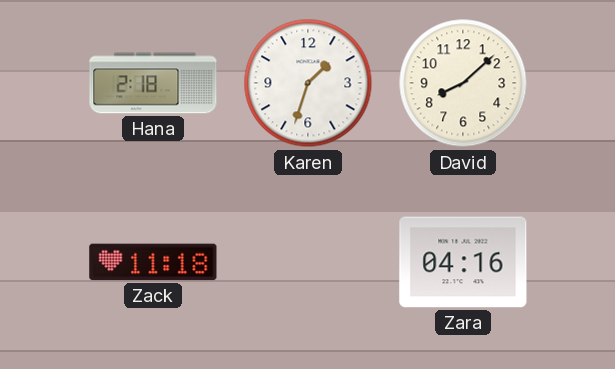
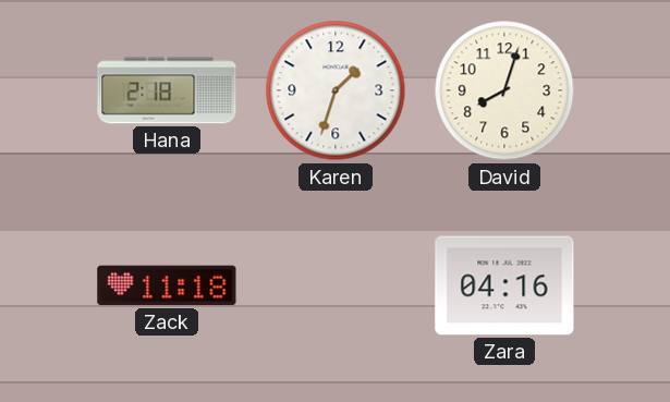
David: 8:08 -> 8:03
